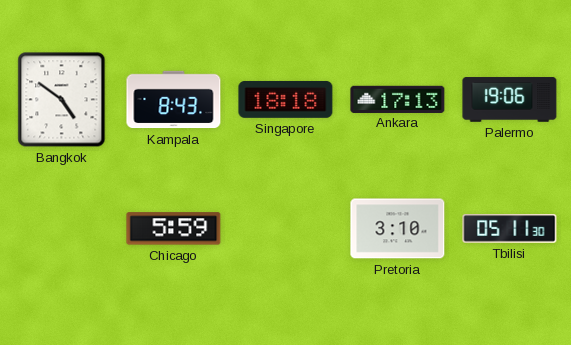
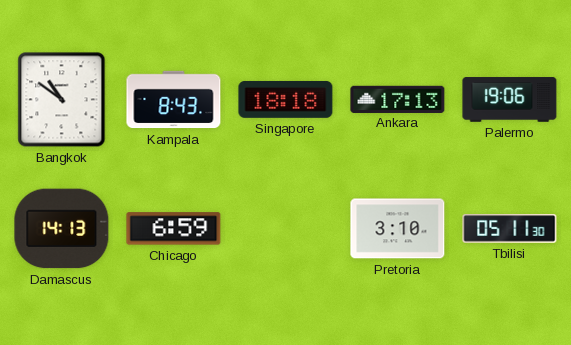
Bangkok: 4:51 -> 10:51
Damascus: none -> 14:13
Chicago: 5:59 -> 6:59
